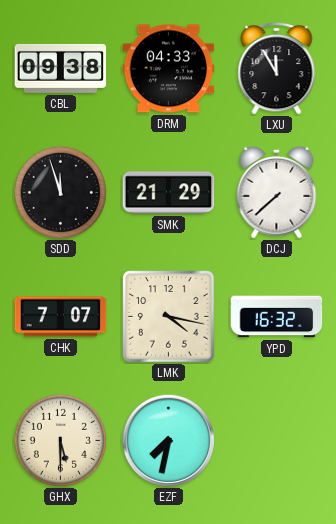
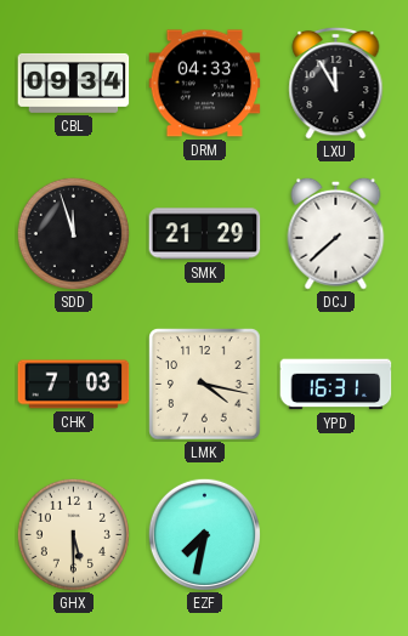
CBL: 09:38 -> 09:34
CHK: 7:07 -> 7:03
YPD: 16:32 -> 16:31
